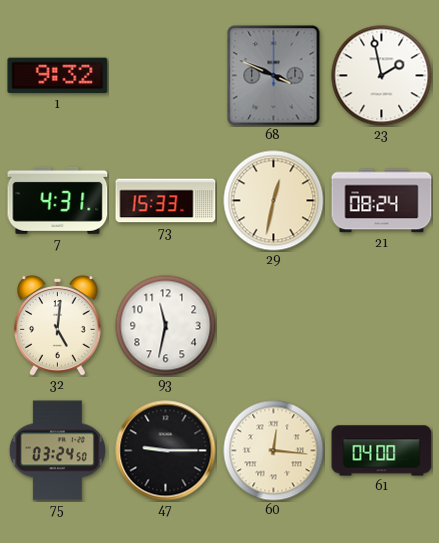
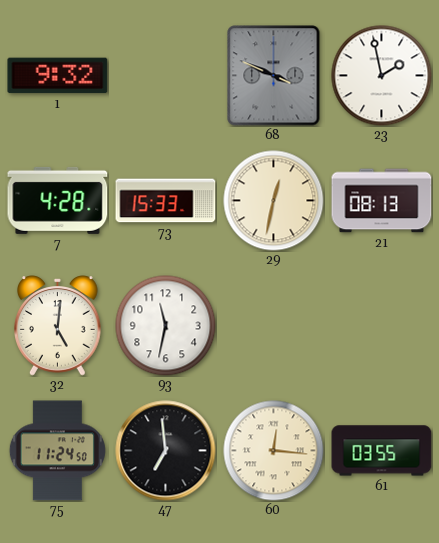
7: 4:31 -> 4:28
21: 08:24 -> 08:13
75: 03:24 -> 11:24
47: 9:15 -> 6:59
61: 04:00 -> 03:55
